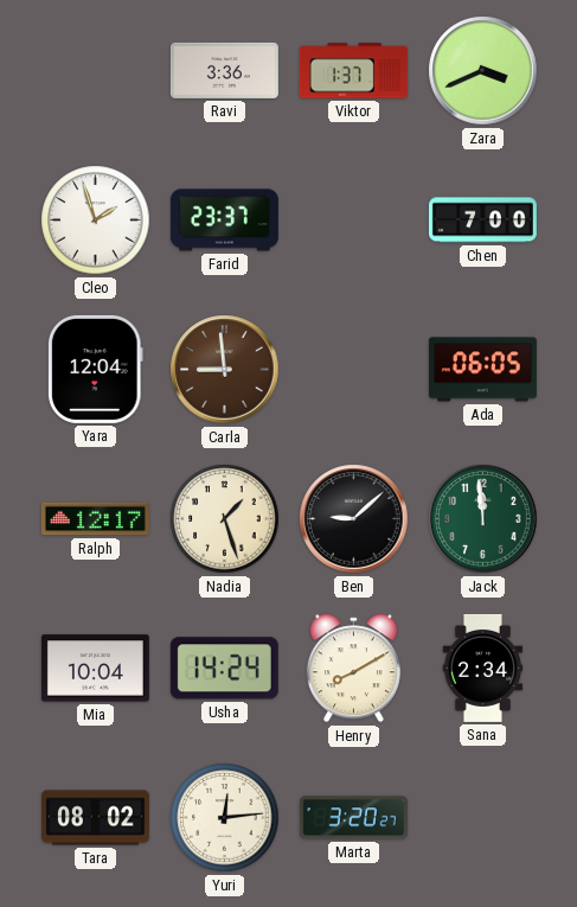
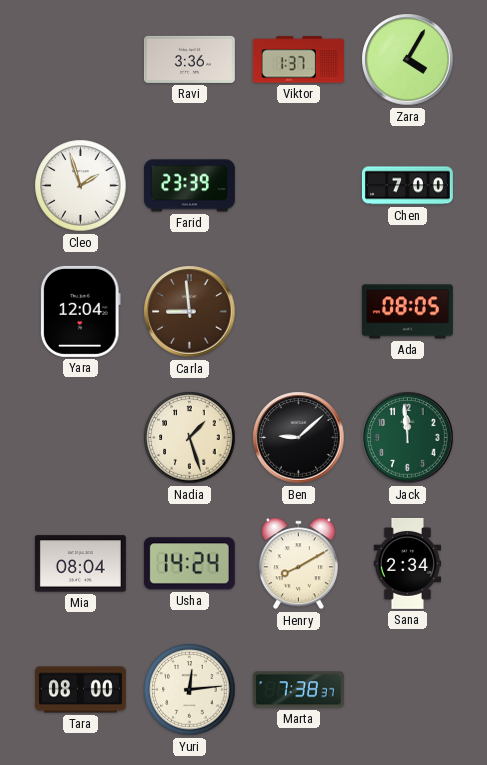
Zara: 3:41 -> 4:05
Farid: 23:37 -> 23:39
Ada: 06:05 -> 08:05
Ralph: 12:17 -> none
Mia: 10:04 -> 08:04
Tara: 08:02 -> 08:00
Marta: 3:20 -> 7:38
